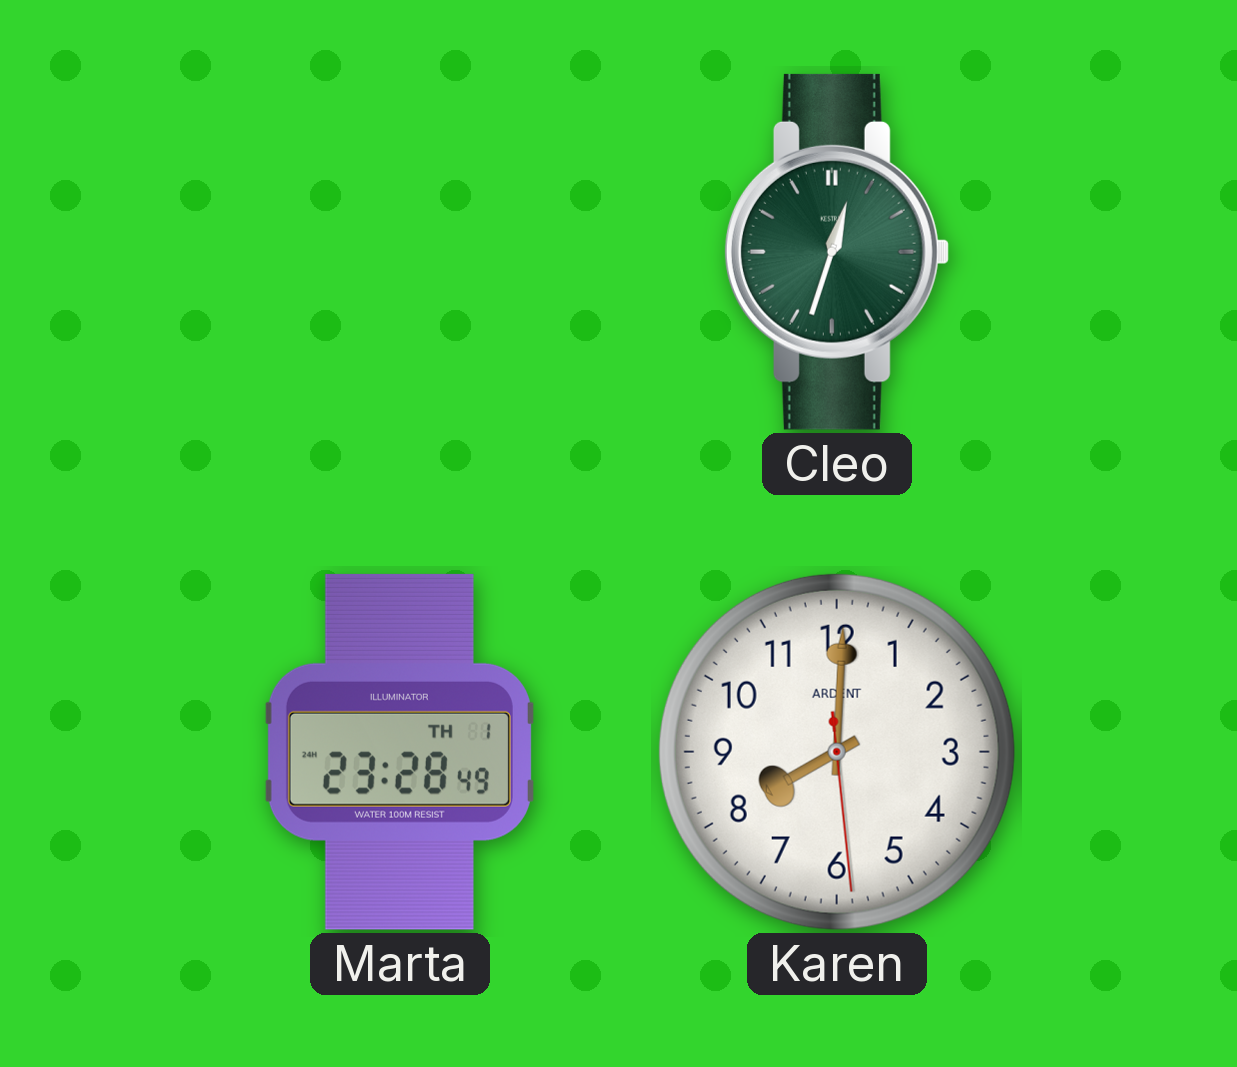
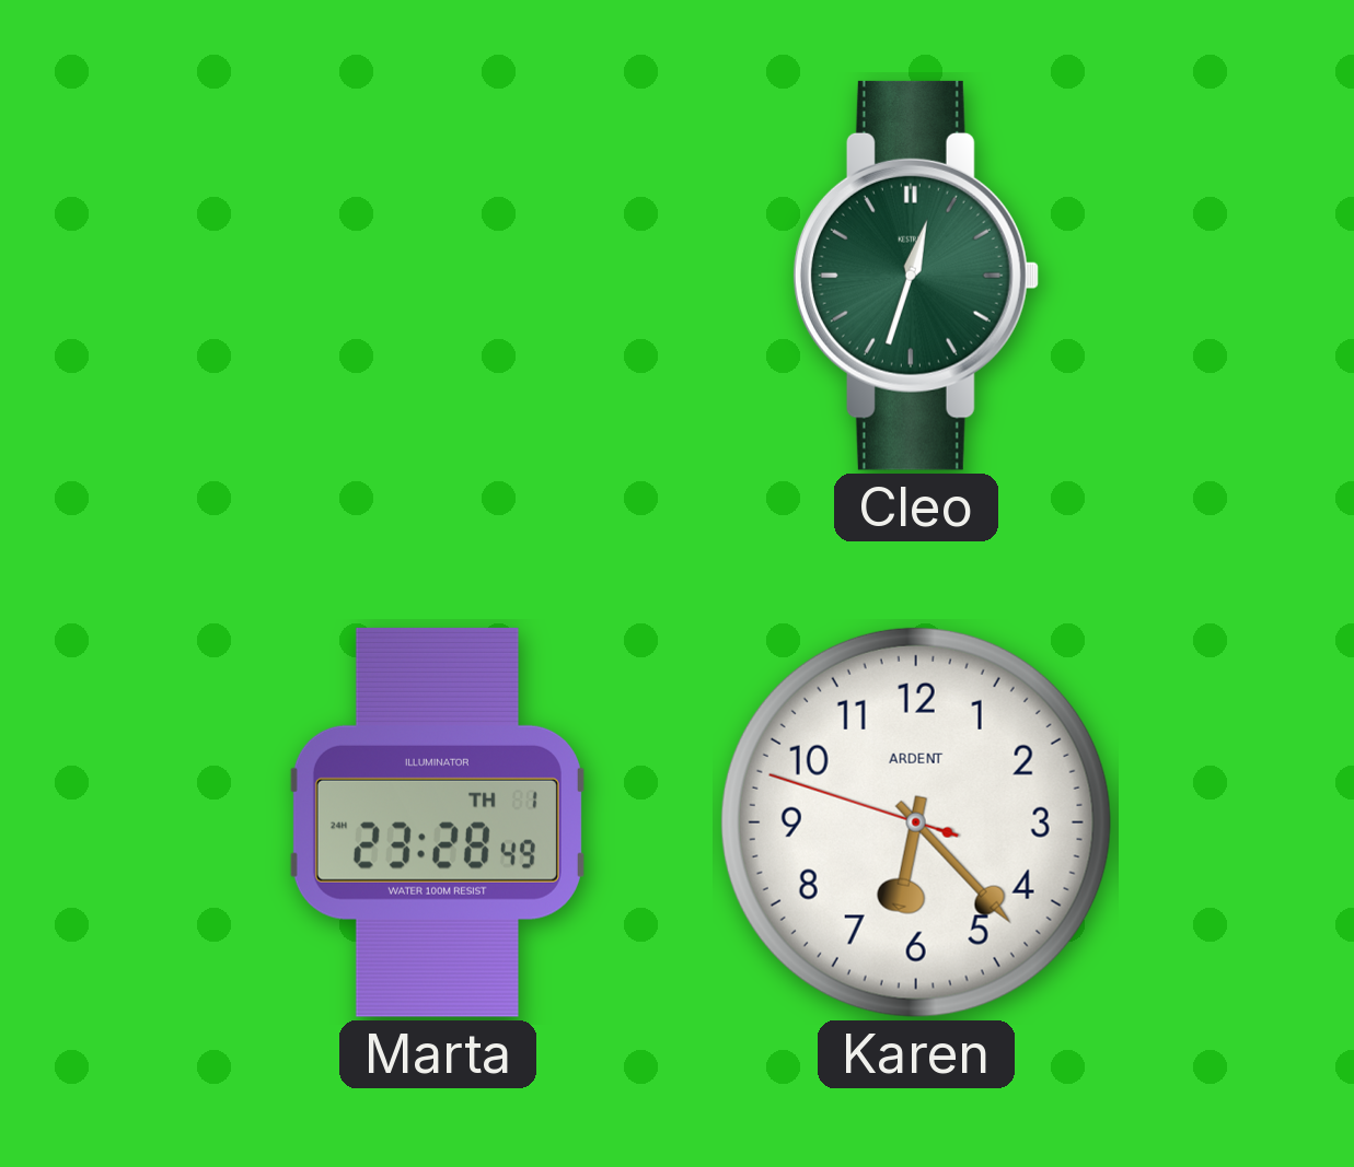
Karen: 8:00 -> 6:22
